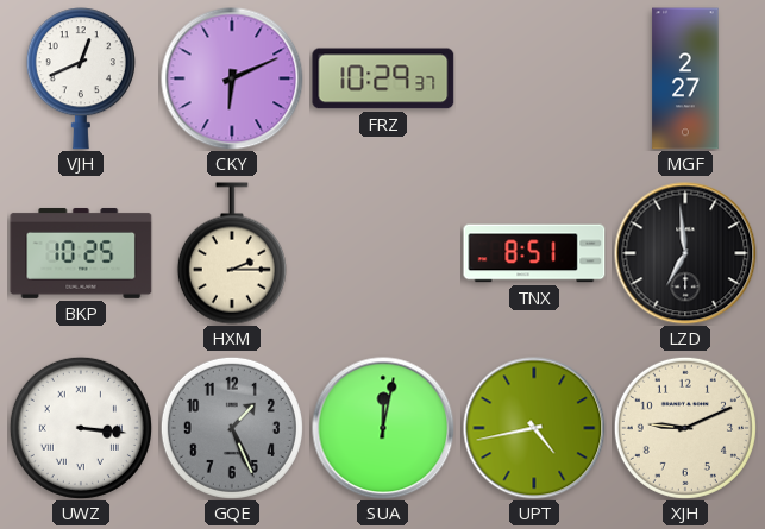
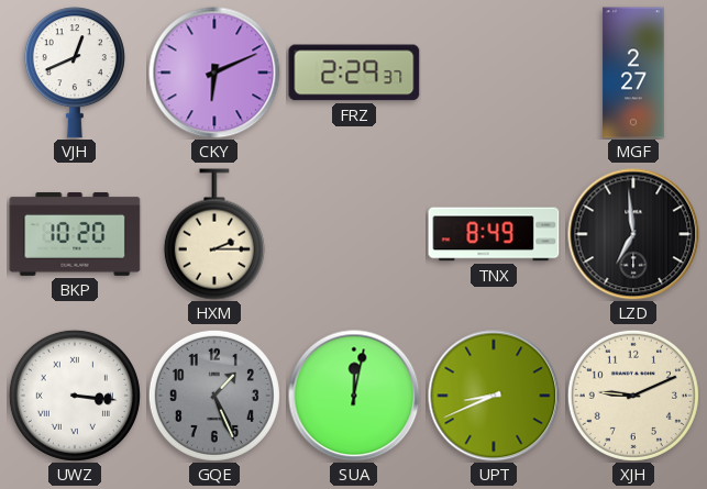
FRZ: 10:29 -> 2:29
BKP: 10:25 -> 10:20
TNX: 8:51 -> 8:49
UPT: 4:43 -> 8:41
